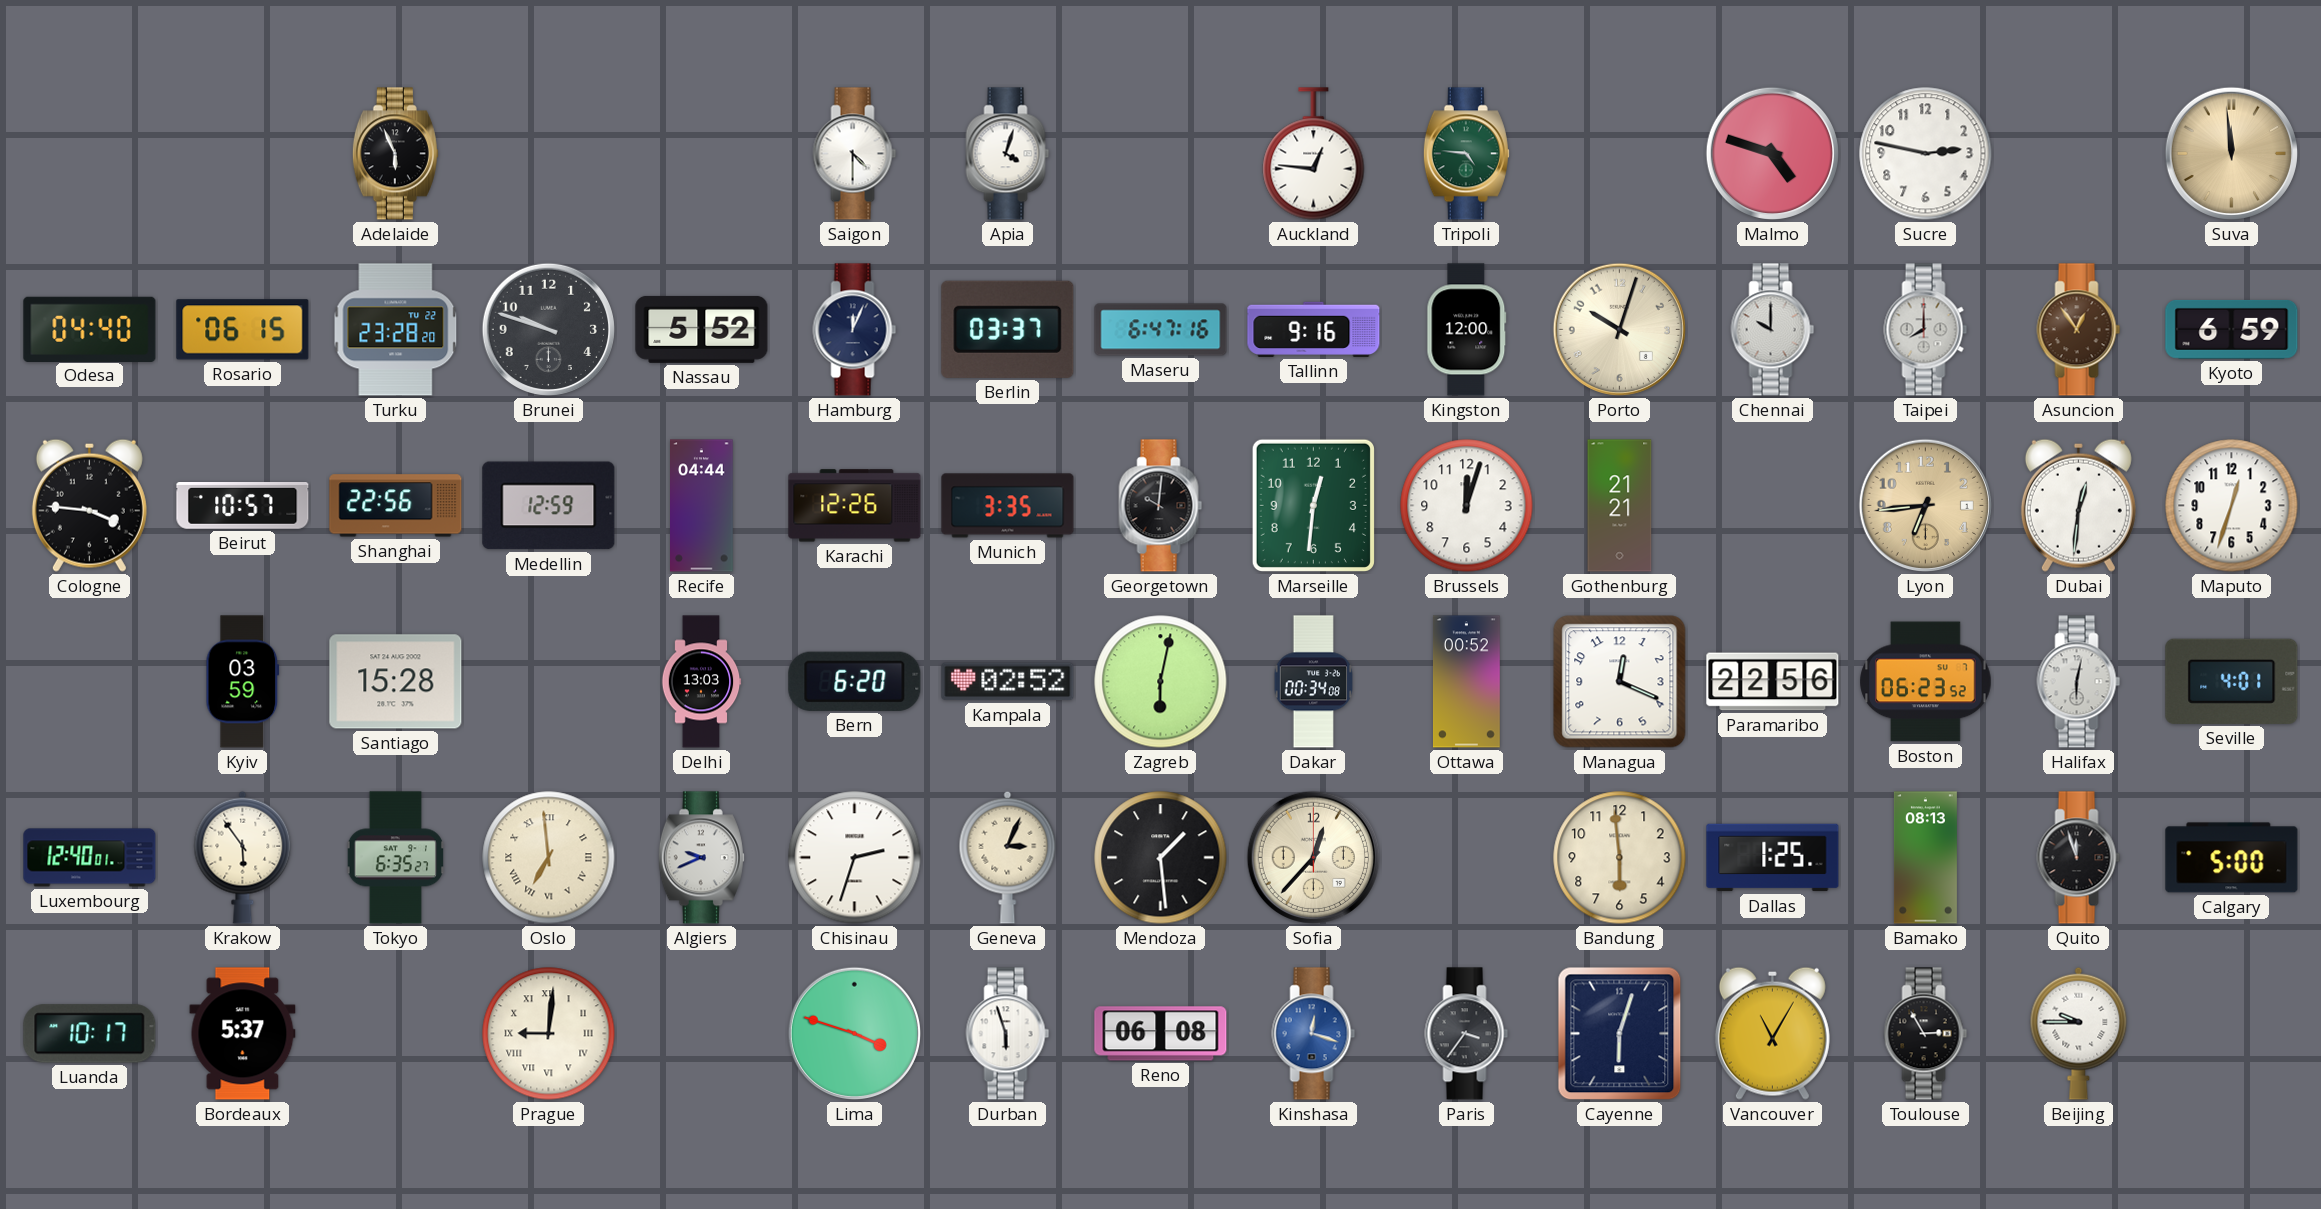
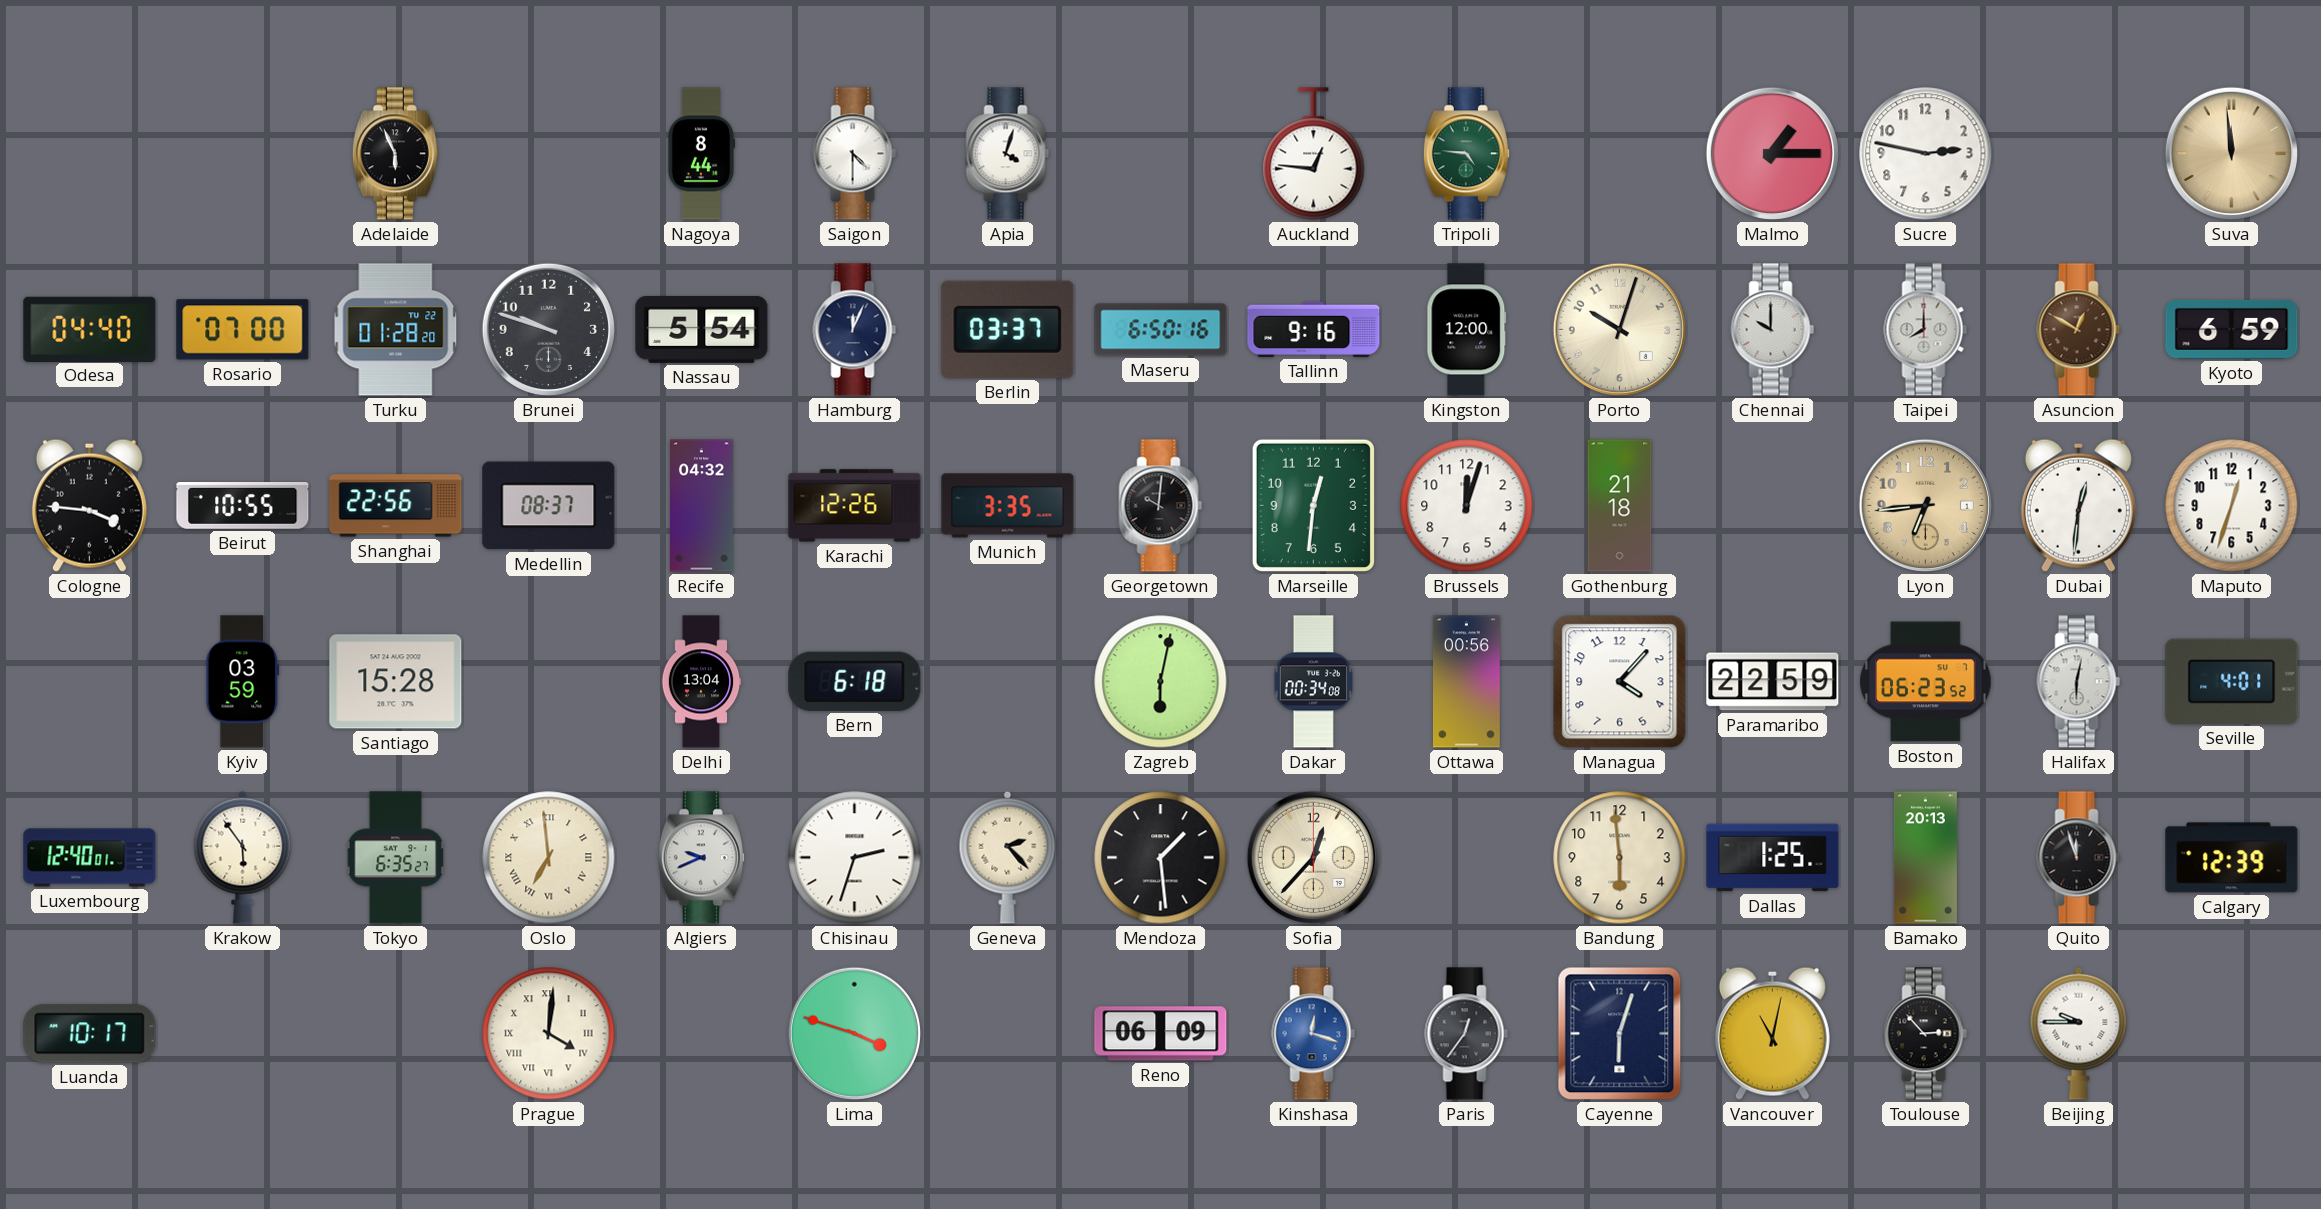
Nagoya: none -> 8:44
Malmo: 4:48 -> 1:15
Rosario: 06:15 -> 07:00
Turku: 23:28 -> 01:28
Nassau: 5:52 -> 5:54
Maseru: 6:47 -> 6:50
Asuncion: 12:54 -> 12:50
Beirut: 10:57 -> 10:55
Medellin: 12:59 -> 08:37
Recife: 04:44 -> 04:32
Gothenburg: 21:21 -> 21:18
Delhi: 13:03 -> 13:04
Bern: 6:20 -> 6:18
Kampala: 02:52 -> none
Ottawa: 00:52 -> 00:56
Managua: 12:19 -> 4:07
Paramaribo: 22:56 -> 22:59
Geneva: 3:04 -> 2:23
Bamako: 08:13 -> 20:13
Calgary: 5:00 -> 12:39
Bordeaux: 5:37 -> none
Prague: 9:01 -> 4:01
Durban: 5:57 -> none
Reno: 06:08 -> 06:09
Paris: 3:36 -> 12:36
Vancouver: 11:05 -> 11:02
Toulouse: 2:55 -> 2:53
